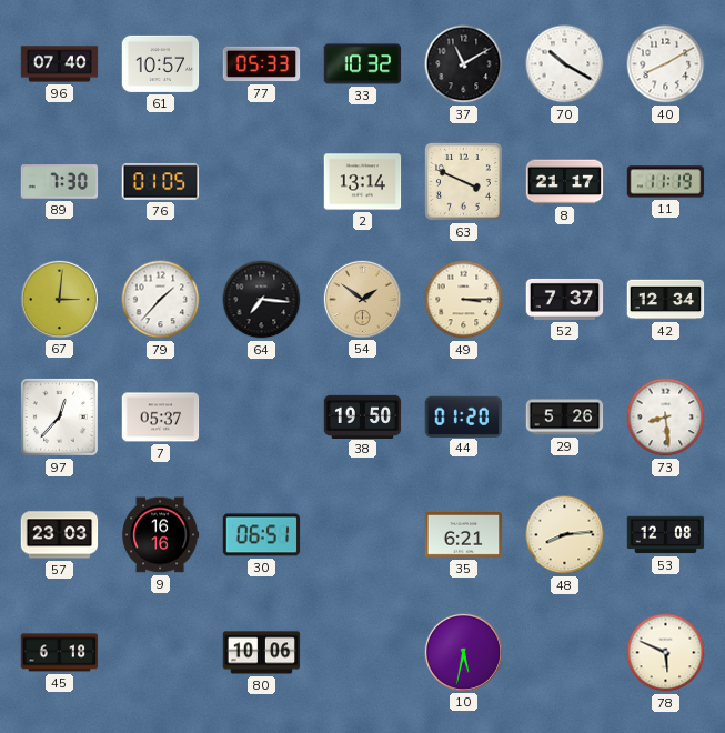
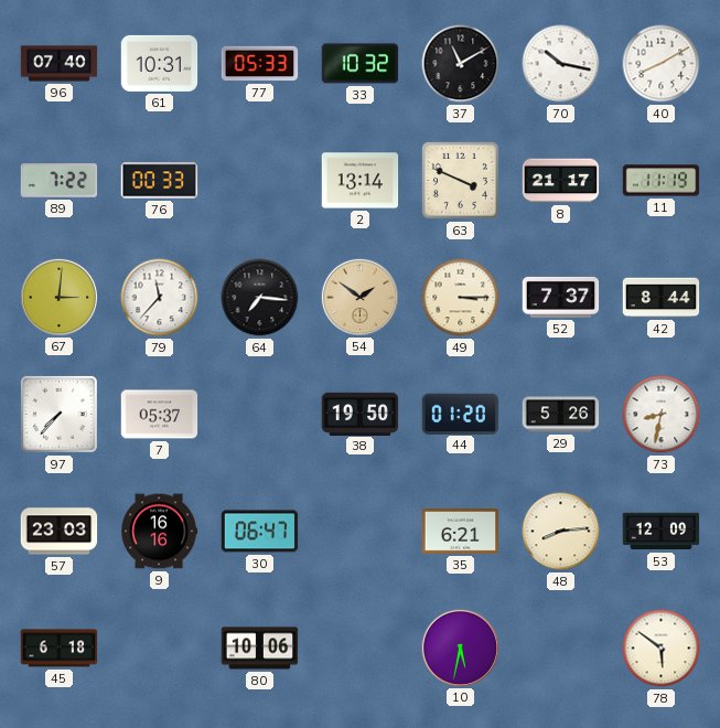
61: 10:57 -> 10:31
70: 10:20 -> 10:17
89: 7:30 -> 7:22
76: 01:05 -> 00:33
79: 1:37 -> 11:37
42: 12:34 -> 8:44
97: 12:37 -> 7:37
73: 8:29 -> 8:32
30: 06:51 -> 06:47
53: 12:08 -> 12:09
78: 5:49 -> 5:51
